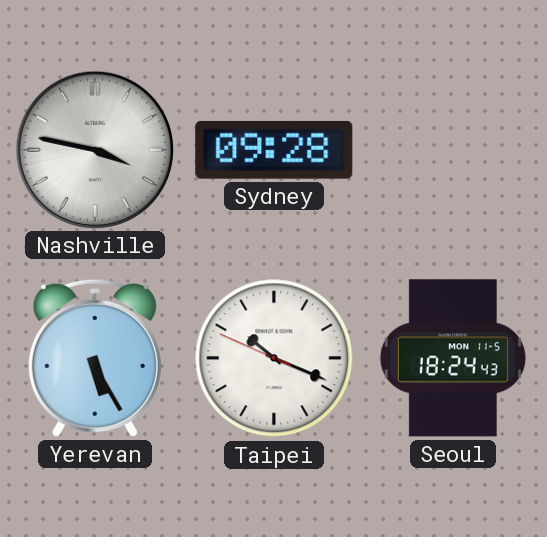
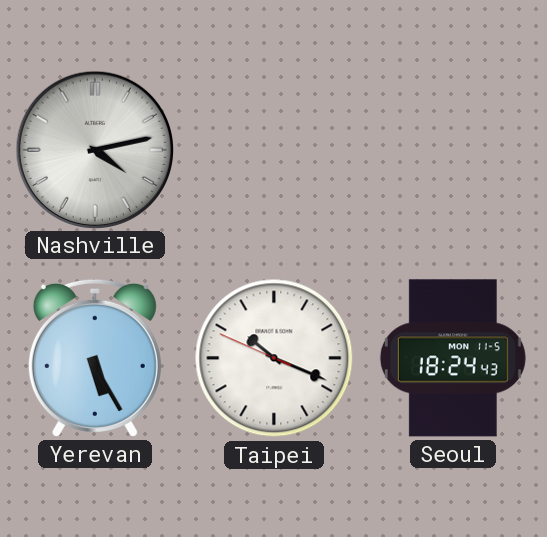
Nashville: 3:47 -> 4:13
Sydney: 09:28 -> none
